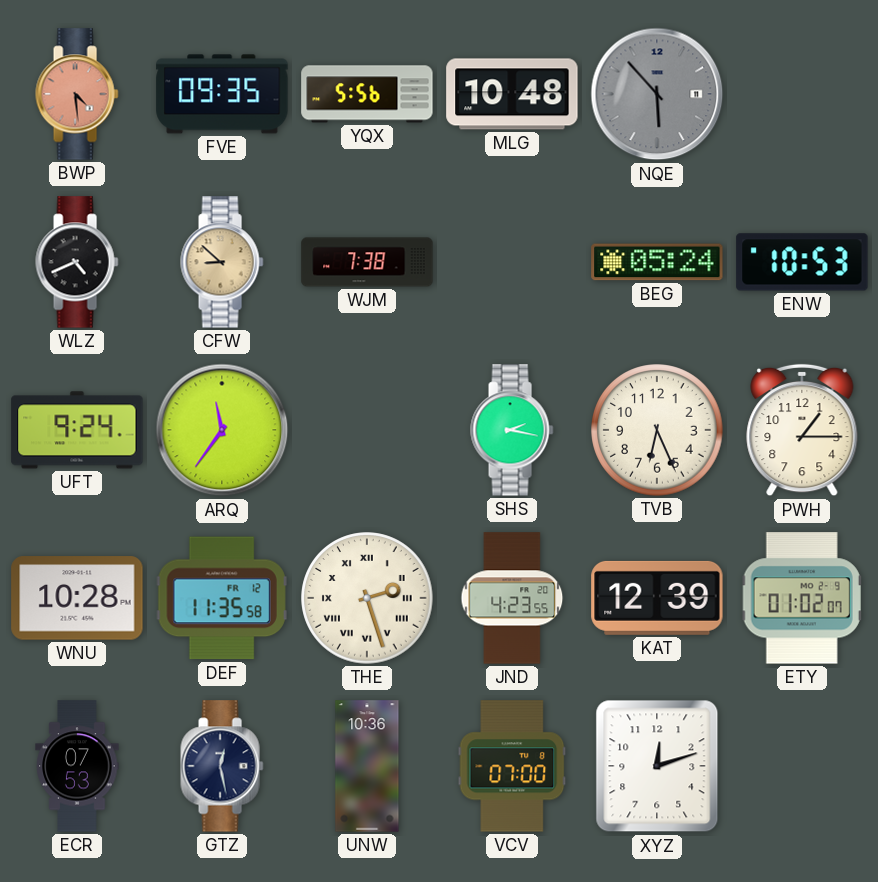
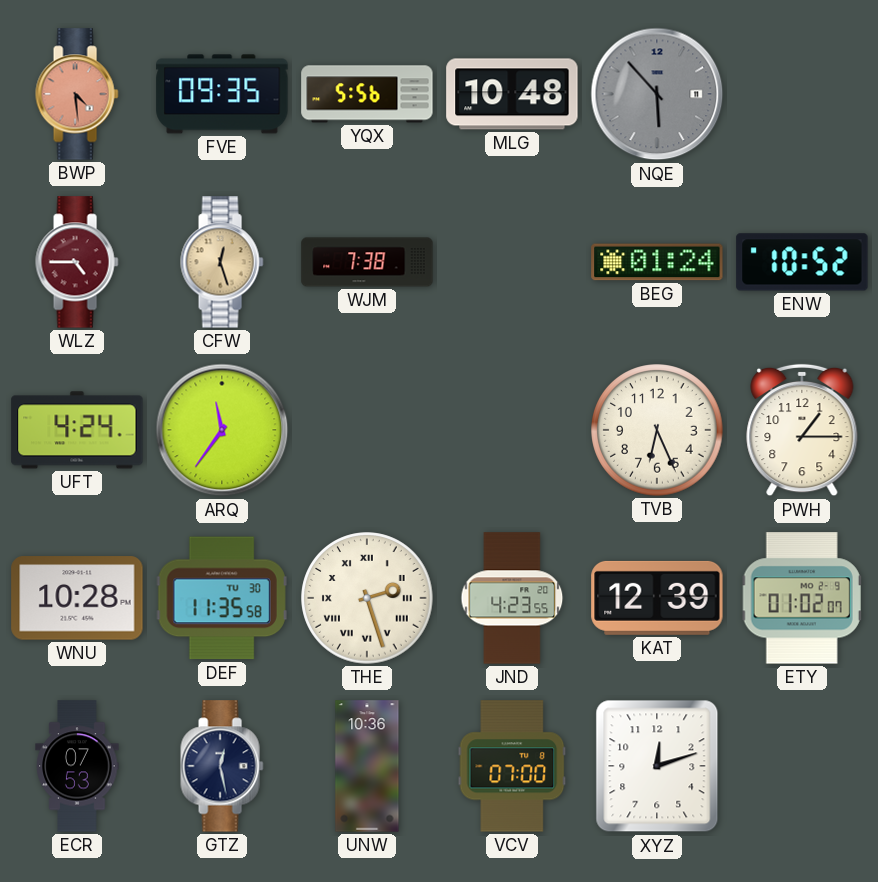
WLZ: 4:41 -> 4:45
WLZ dial: black -> burgundy
CFW: 8:52 -> 12:27
BEG: 05:24 -> 01:24
ENW: 10:53 -> 10:52
UFT: 9:24 -> 4:24
SHS: 2:17 -> none
DEF date: FR 12 -> TU 30
